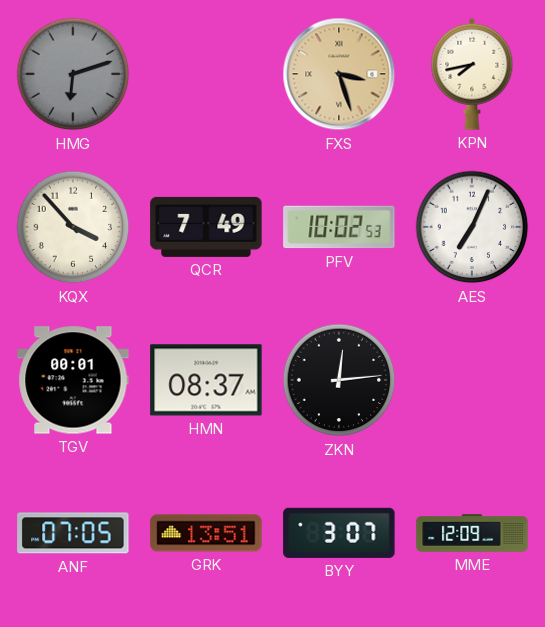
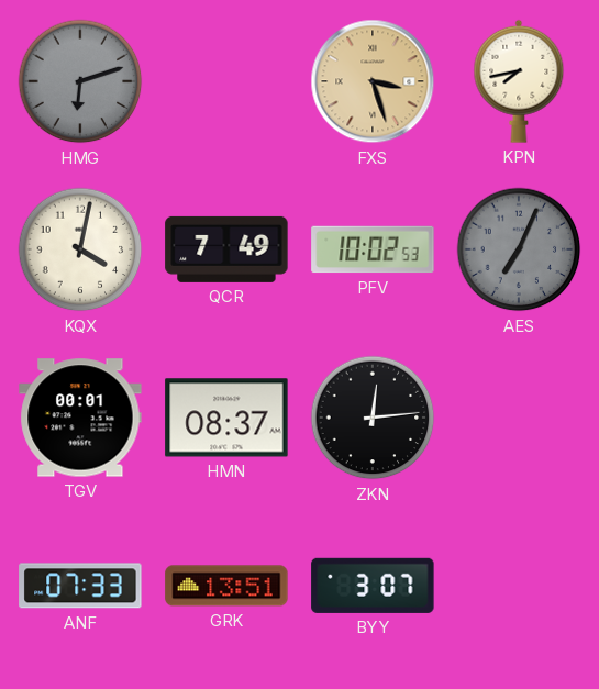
KQX: 3:53 -> 4:02
AES dial: white -> grey
ANF: 07:05 -> 07:33
MME: 12:09 -> none
